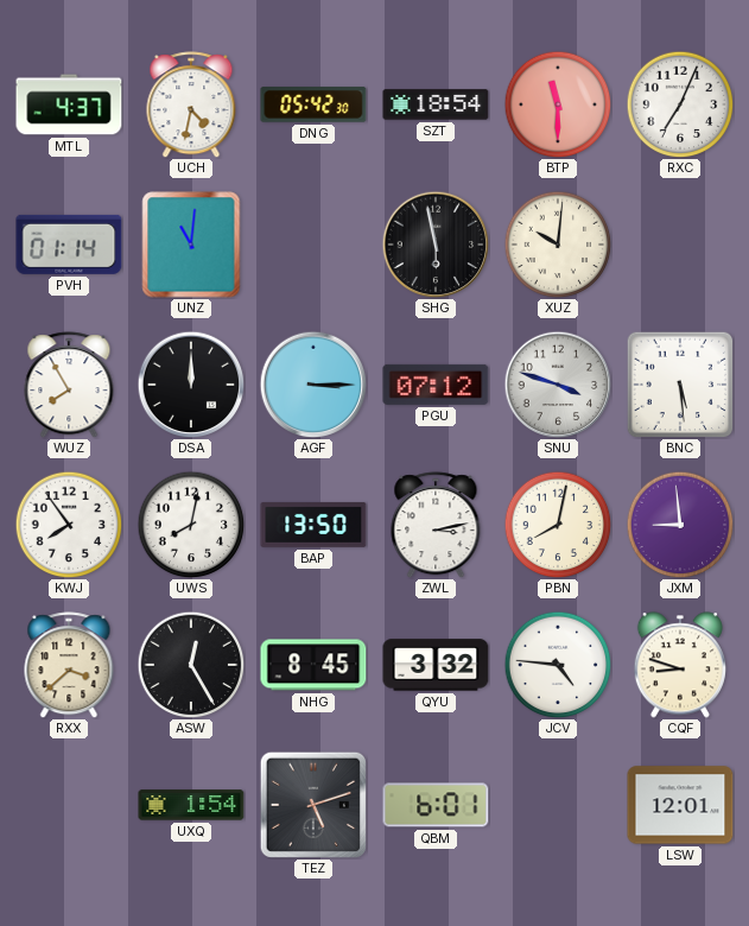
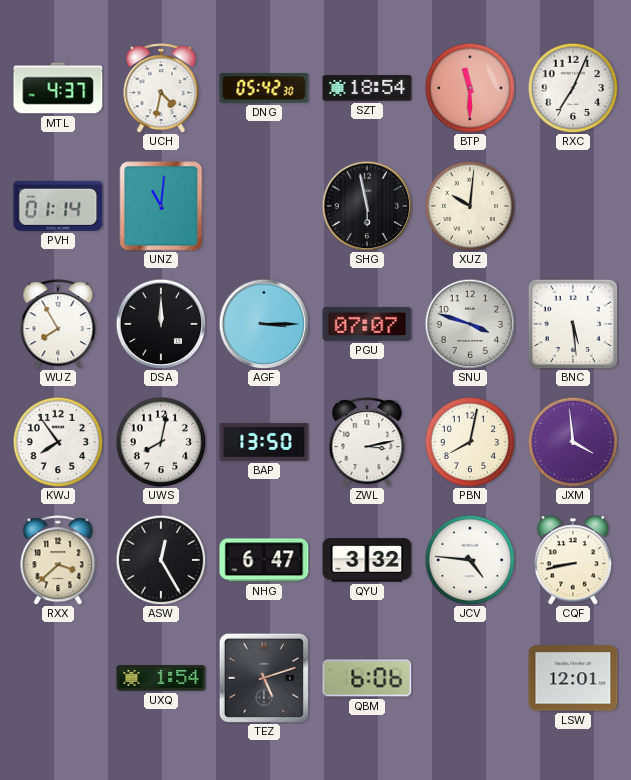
PGU: 07:12 -> 07:07
JXM: 8:59 -> 3:59
NHG: 8:45 -> 6:47
CQF: 8:48 -> 8:43
QBM: 6:01 -> 6:06
